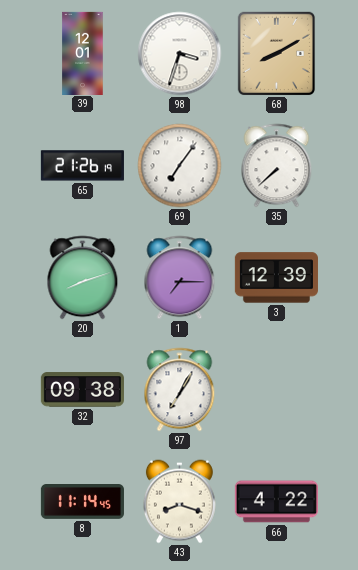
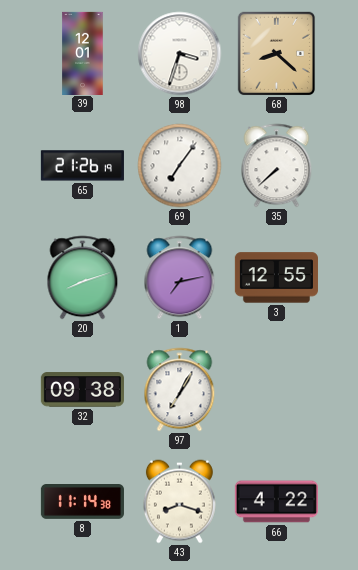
68: 8:10 -> 8:22
1: 7:15 -> 7:13
3: 12:39 -> 12:55
8: 11:14:45 -> 11:14:38
